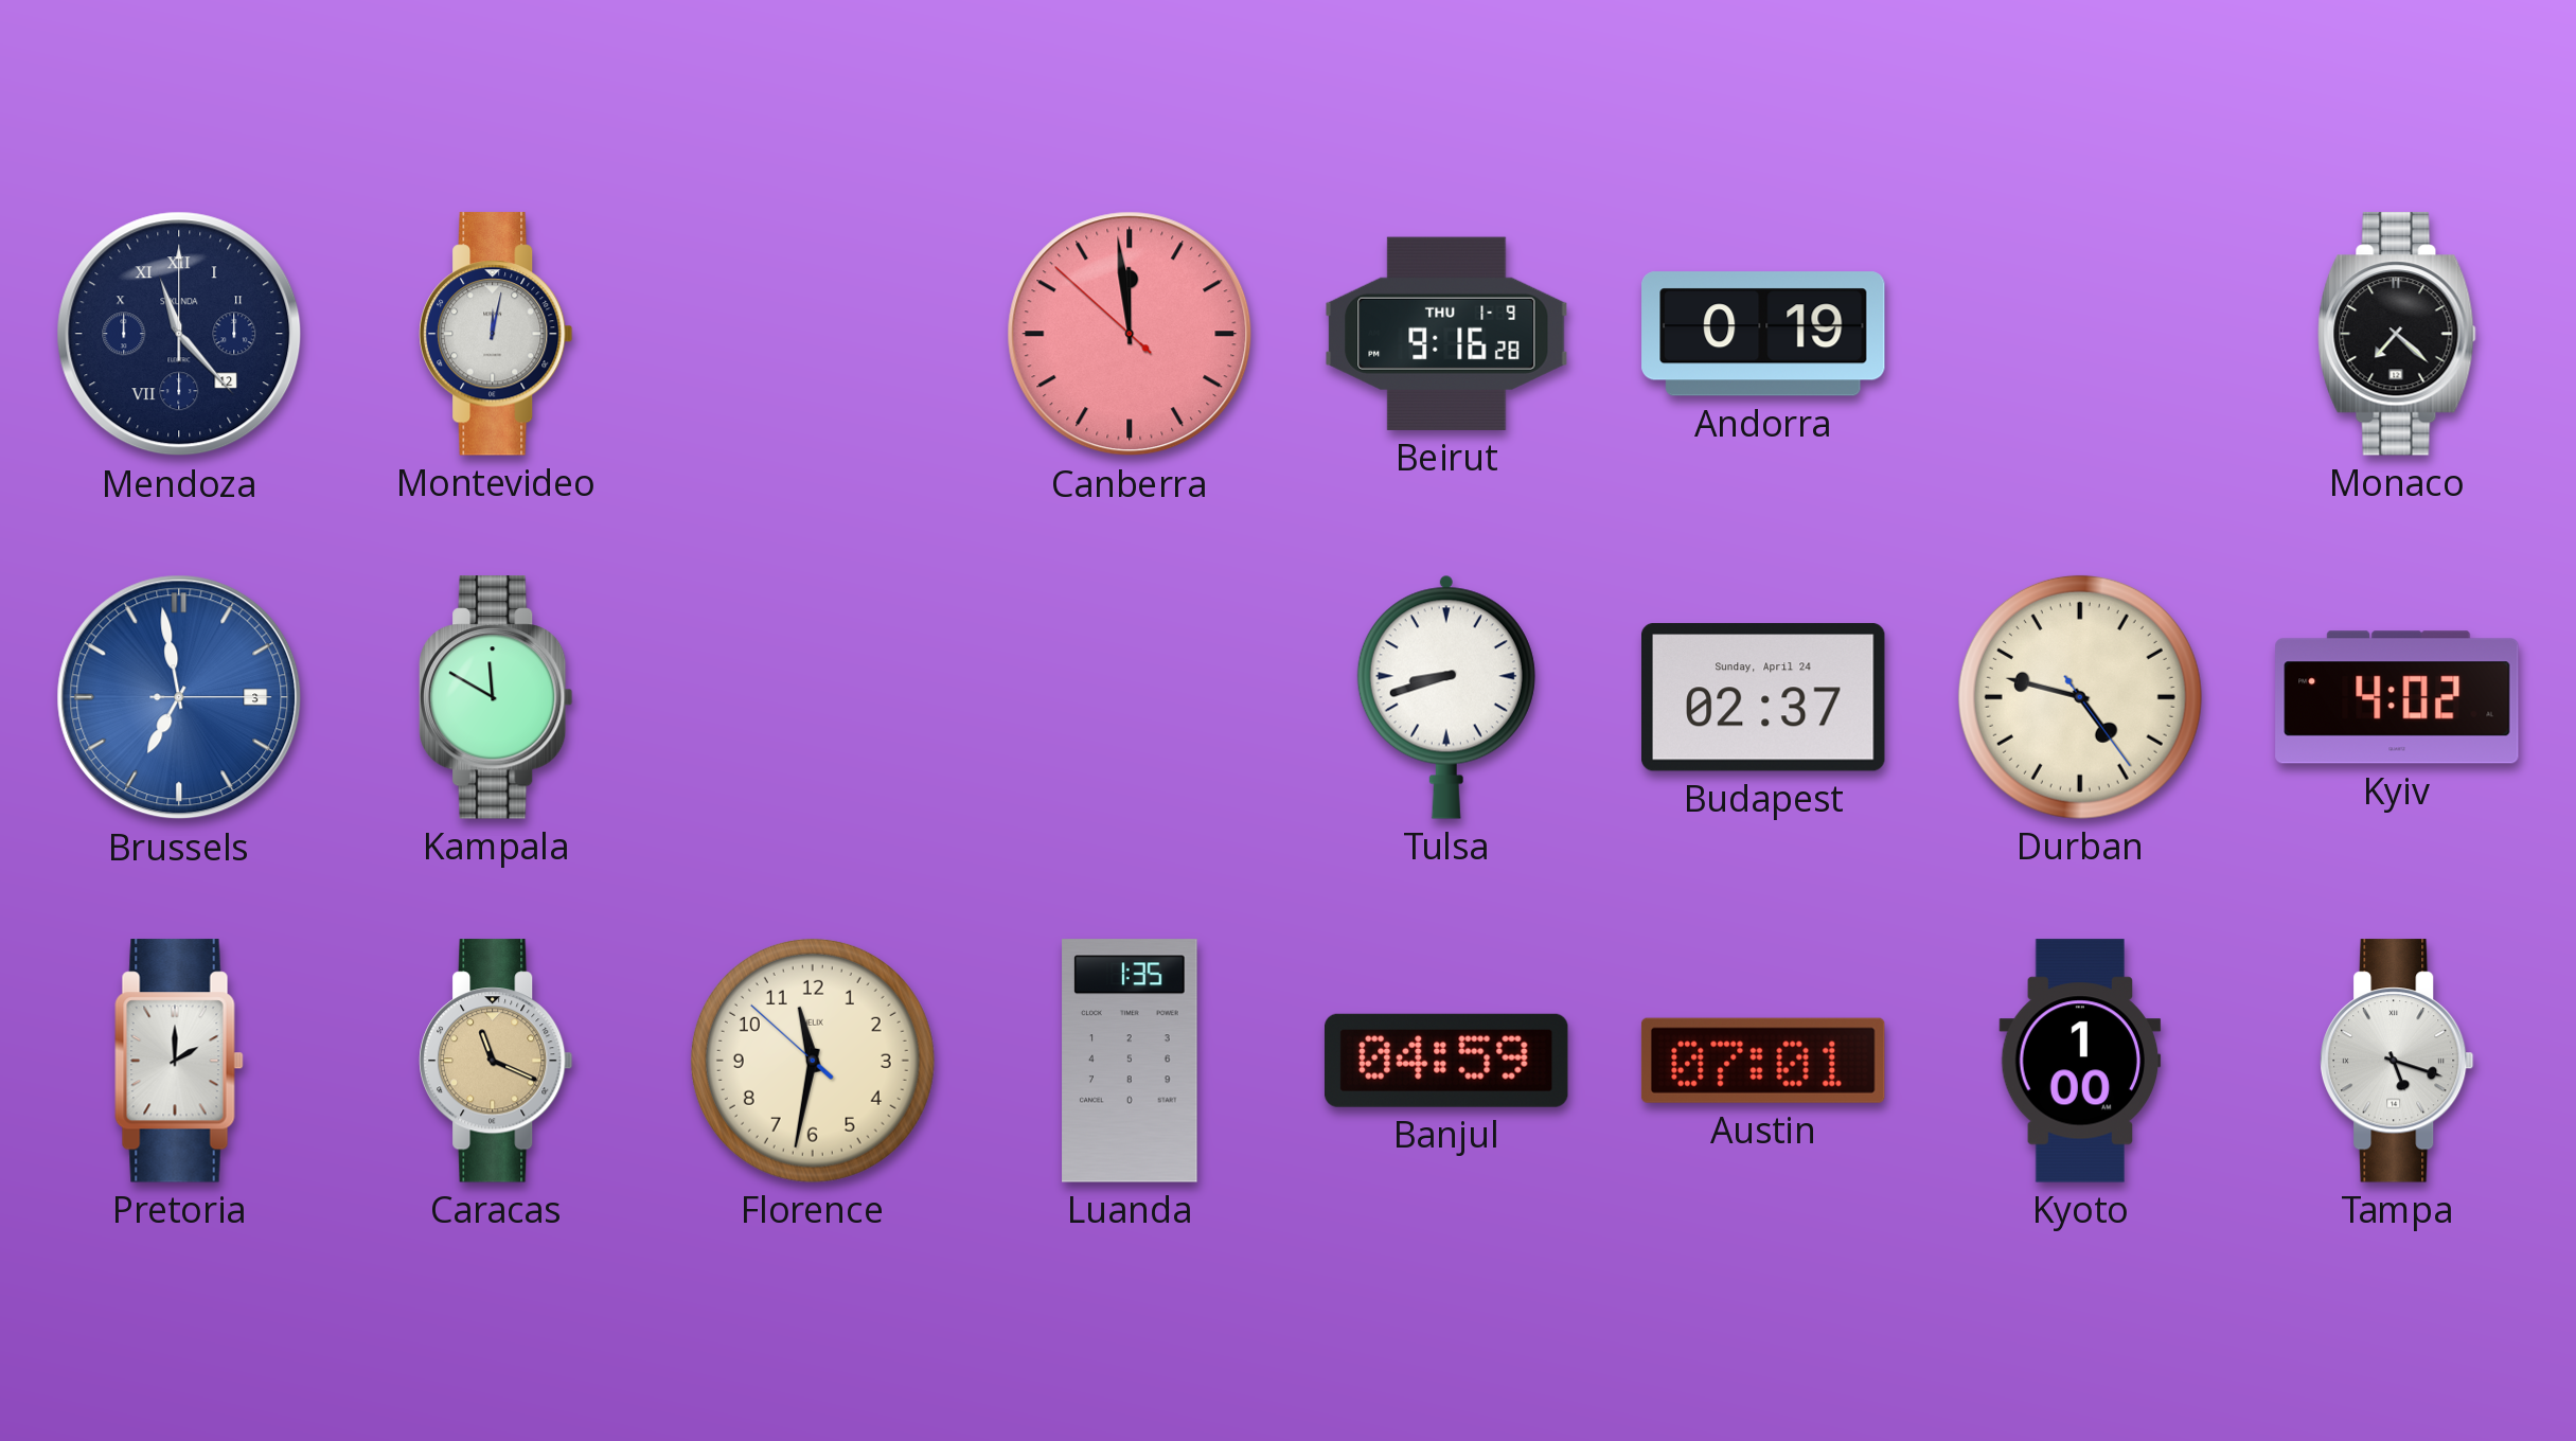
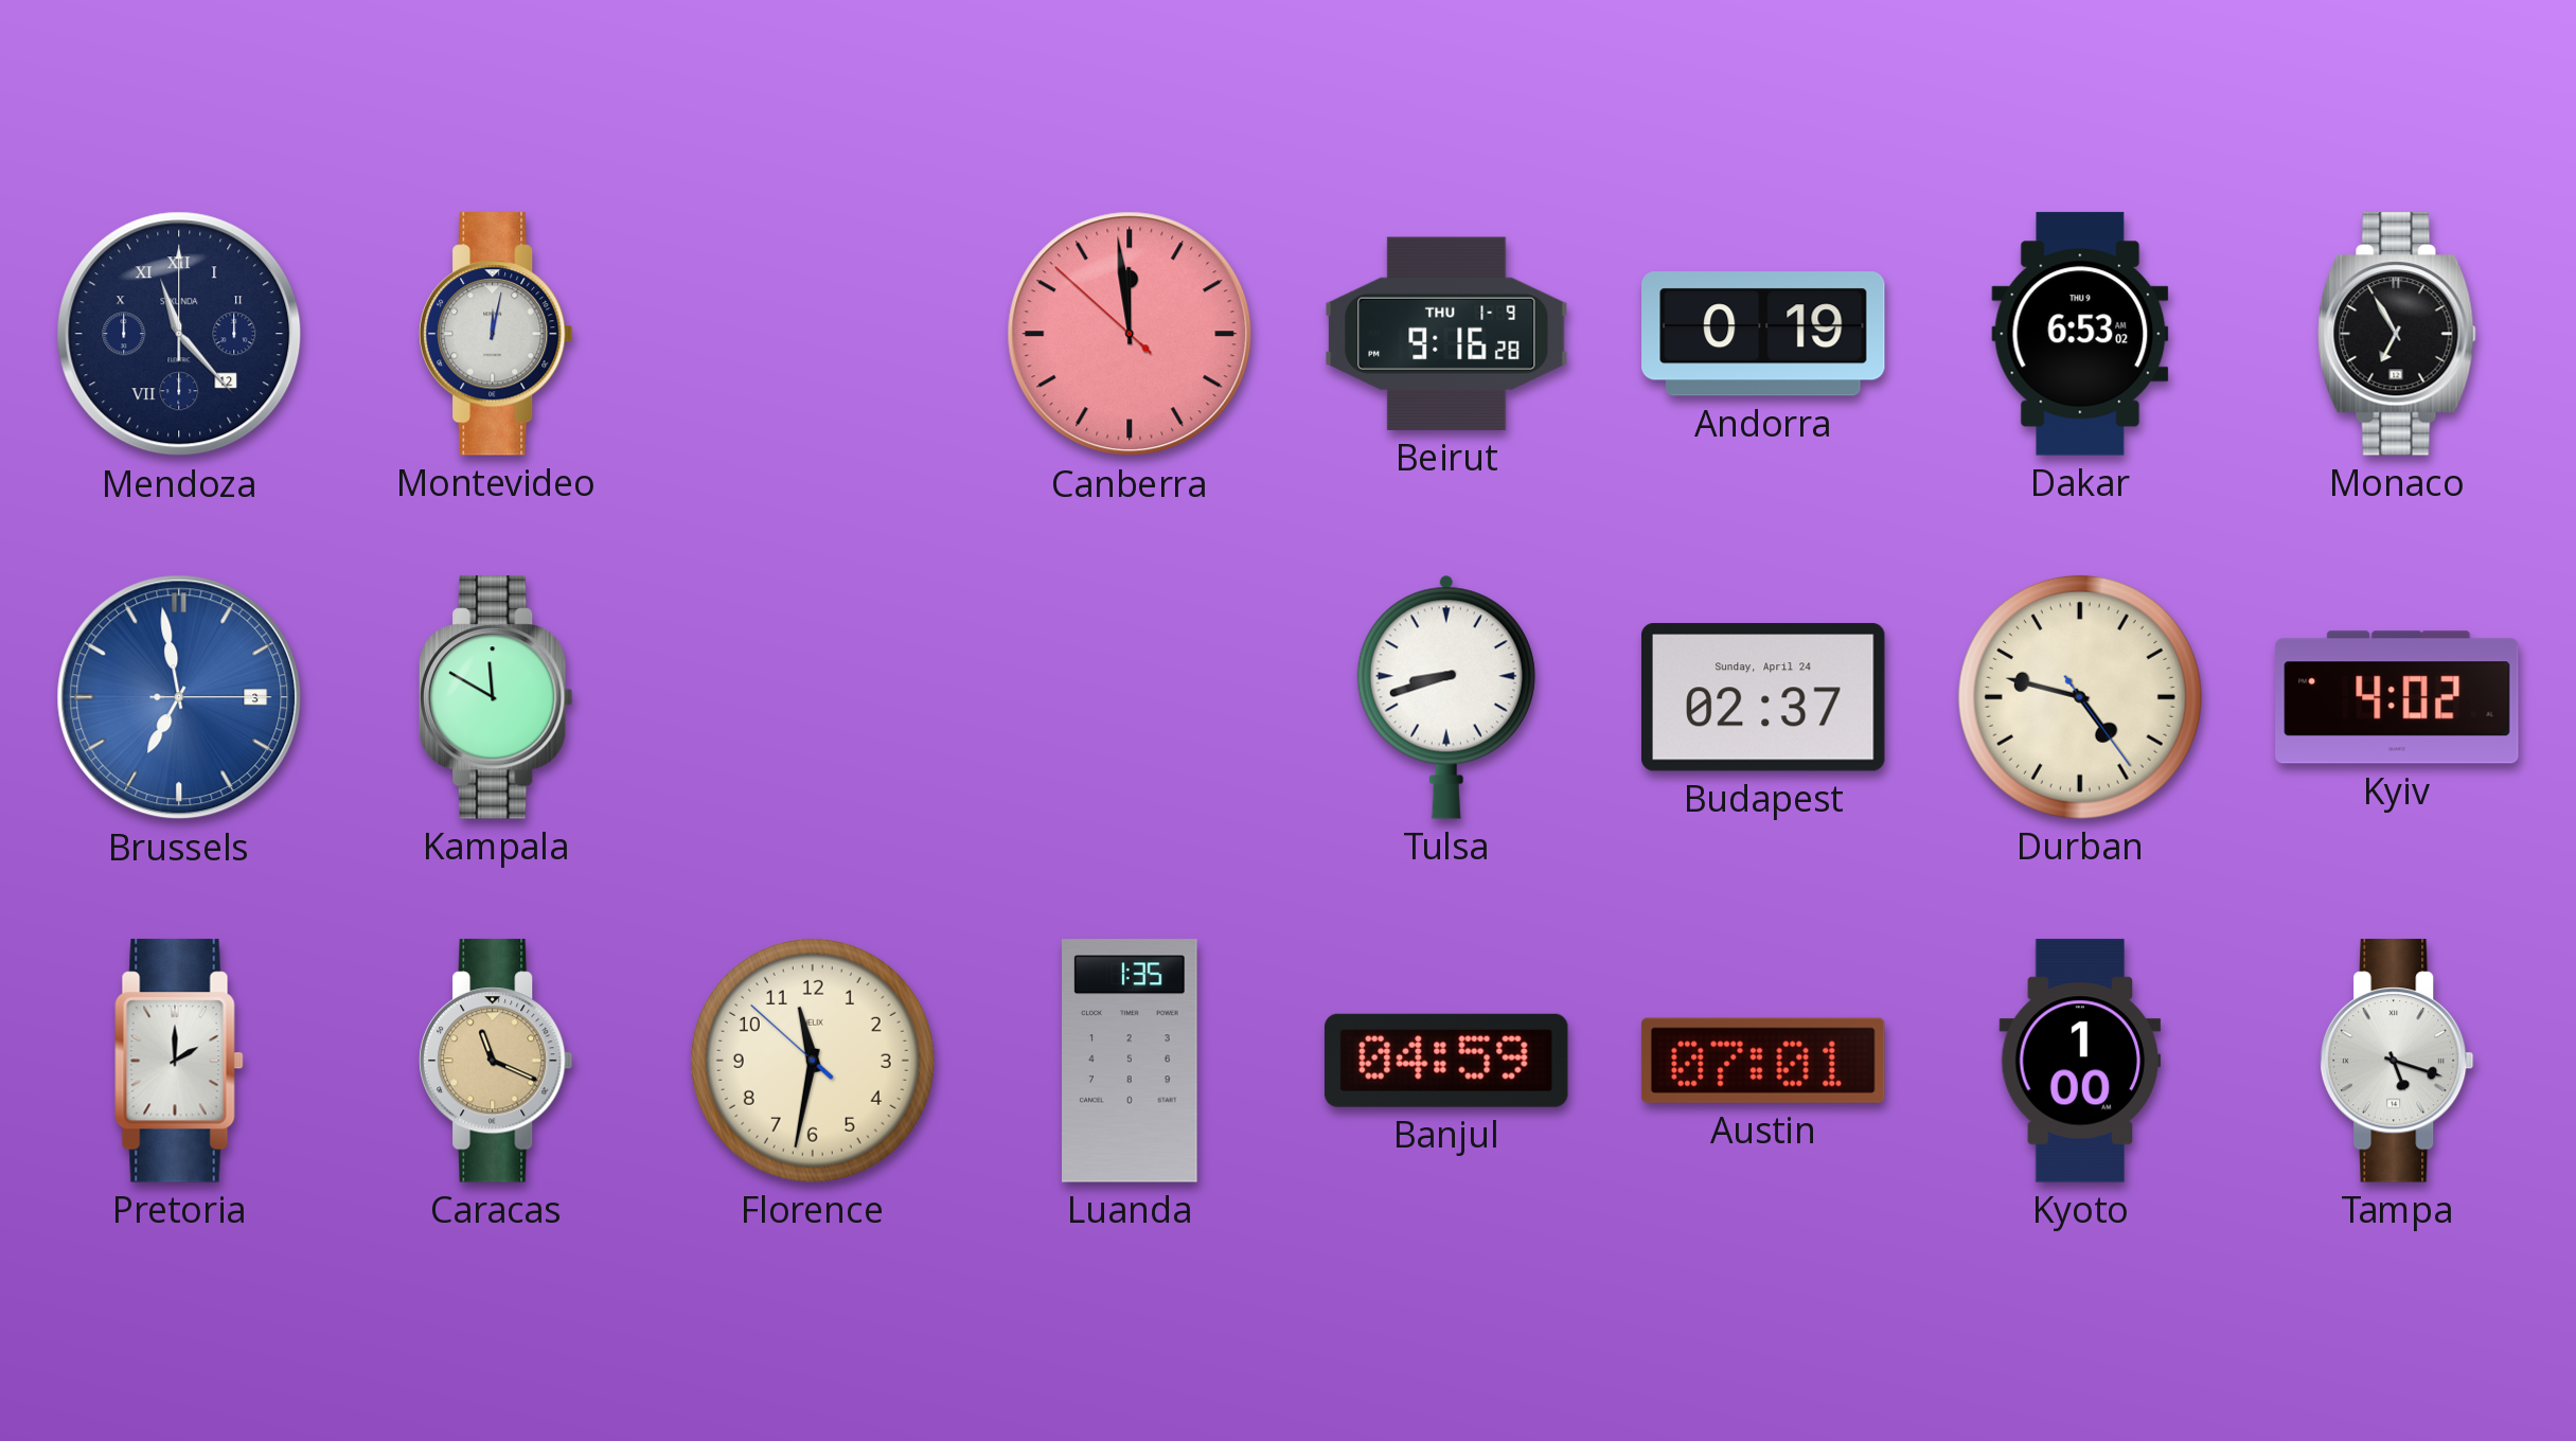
Dakar: none -> 6:53
Monaco: 7:22 -> 6:55
